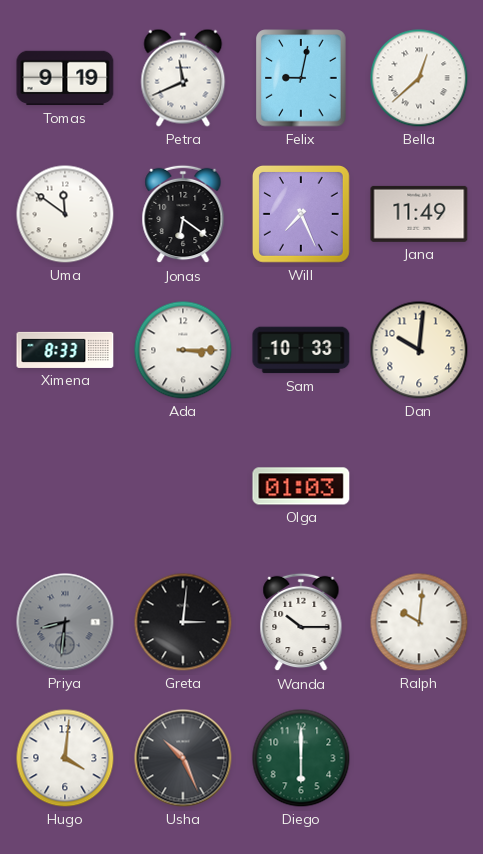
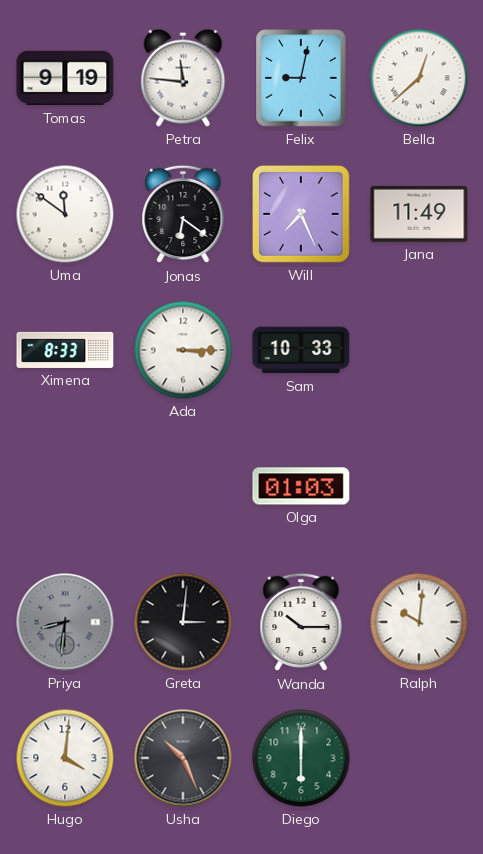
Petra: 11:41 -> 11:46
Dan: 10:01 -> none
